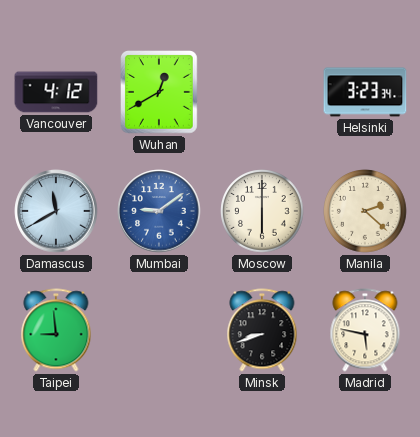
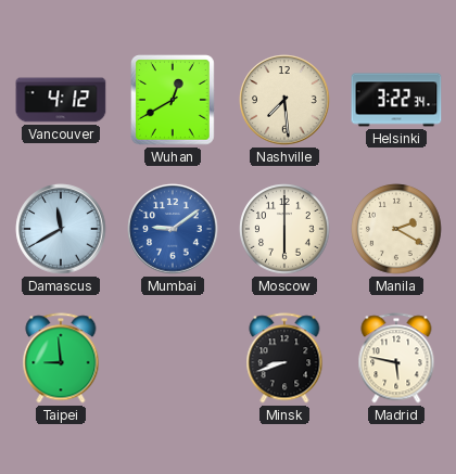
Nashville: none -> 7:29
Helsinki: 3:23 -> 3:22
Manila: 2:22 -> 2:20
